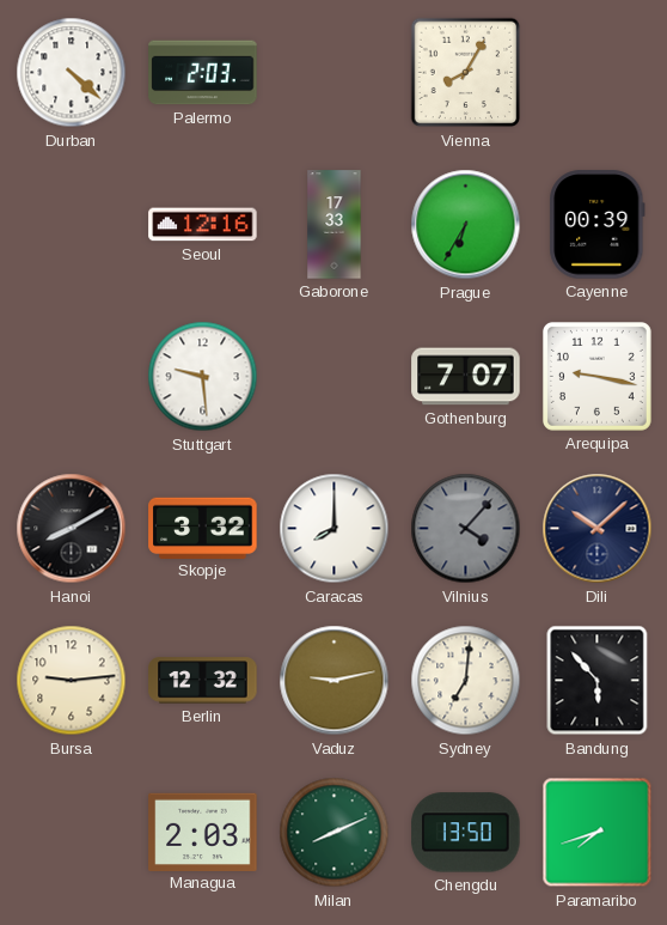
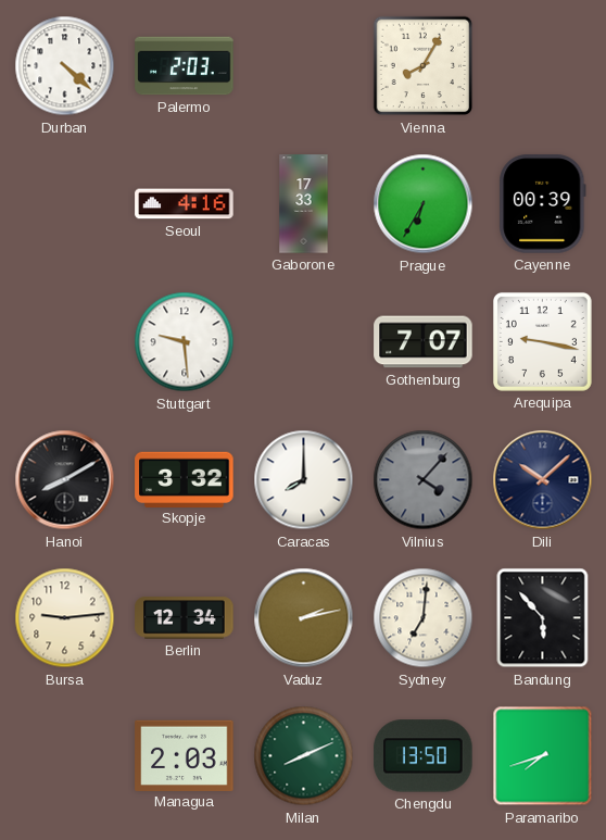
Seoul: 12:16 -> 4:16
Berlin: 12:32 -> 12:34
Vaduz: 9:13 -> 2:13
